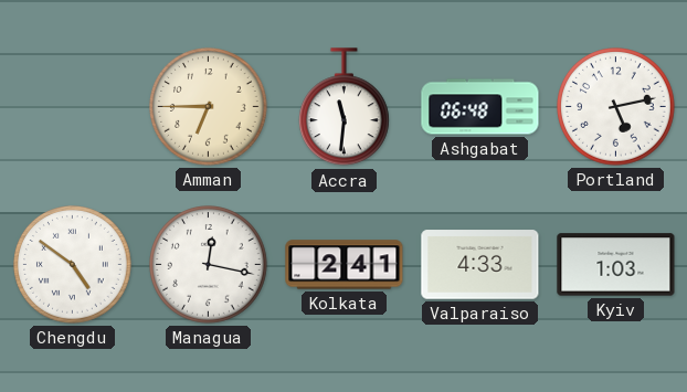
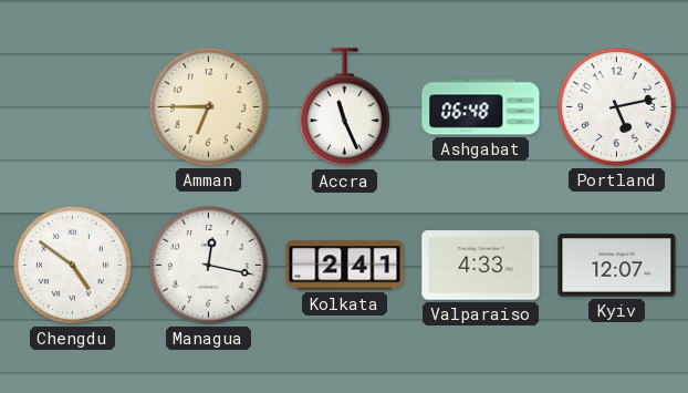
Accra: 11:31 -> 11:26
Kyiv: 1:03 -> 12:07
